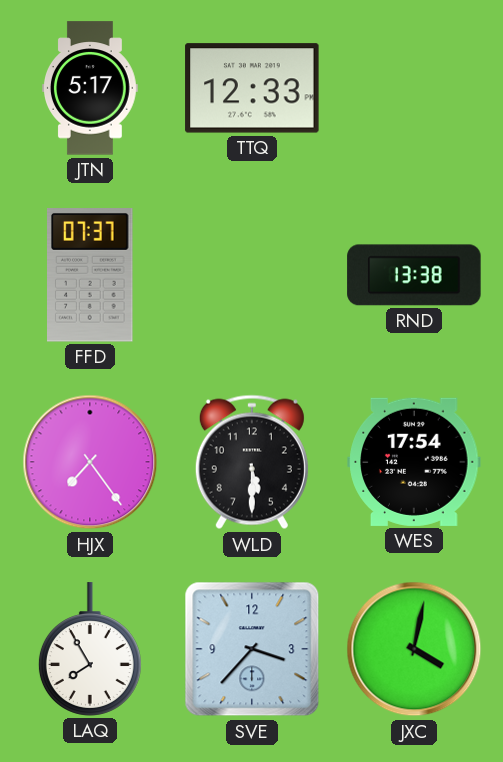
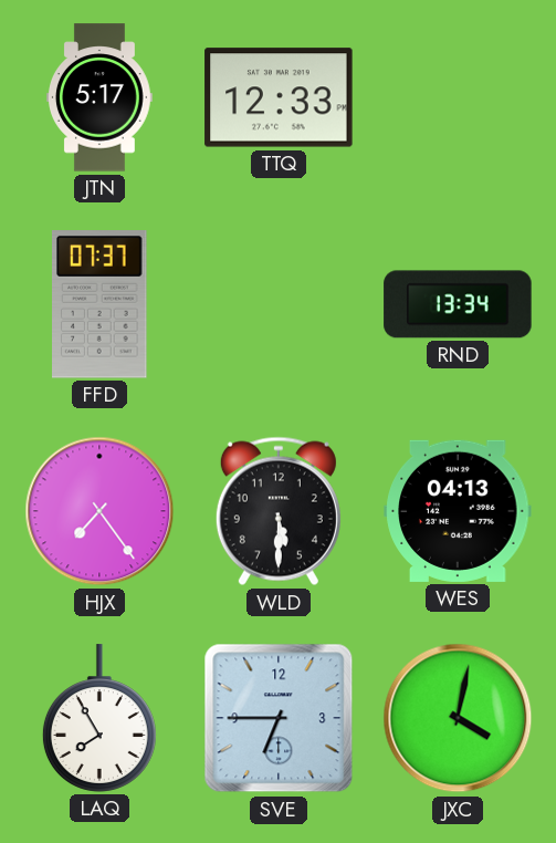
RND: 13:38 -> 13:34
WES: 17:54 -> 04:13
SVE: 3:37 -> 6:45
